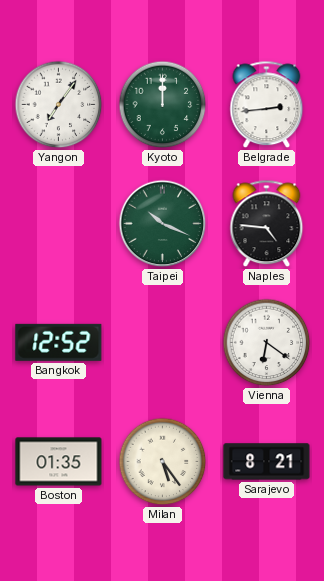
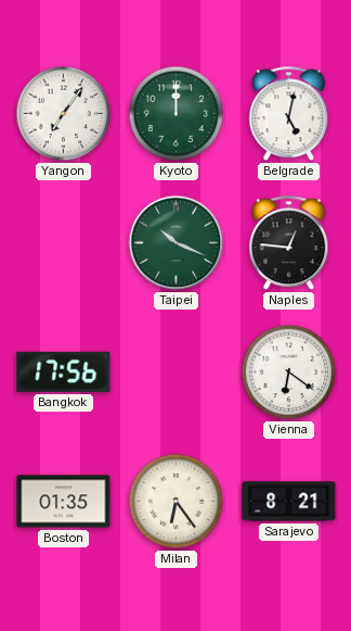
Belgrade: 2:44 -> 5:02
Naples: 4:46 -> 12:46
Bangkok: 12:52 -> 17:56
Milan: 5:24 -> 6:24
